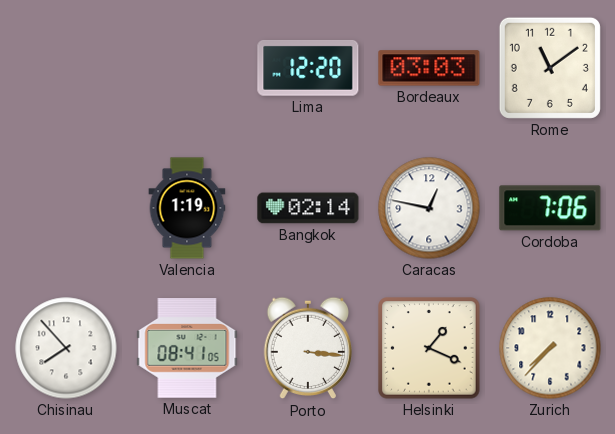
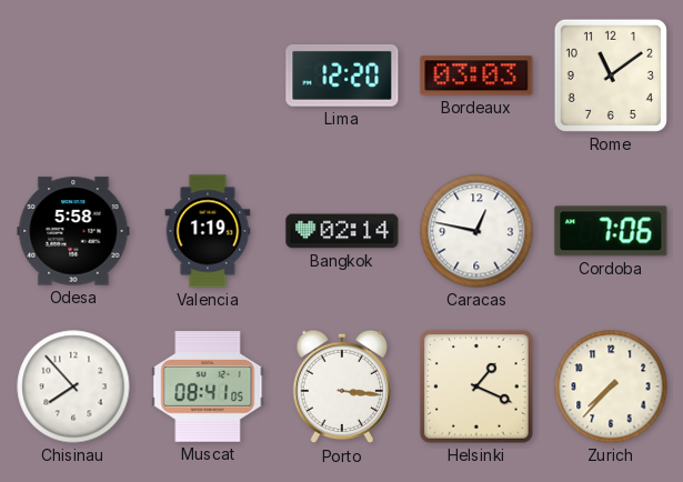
Odesa: none -> 5:58
